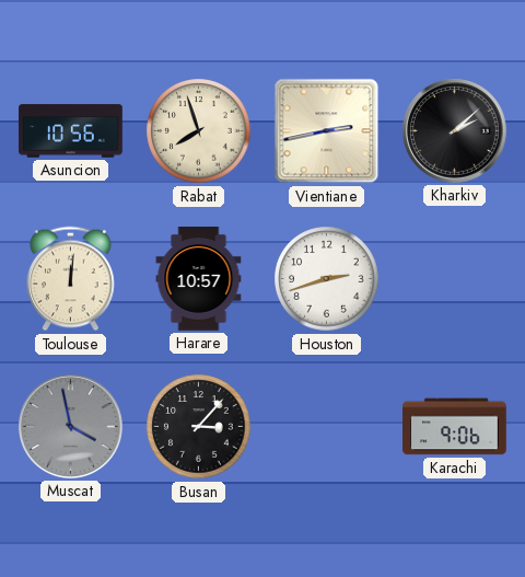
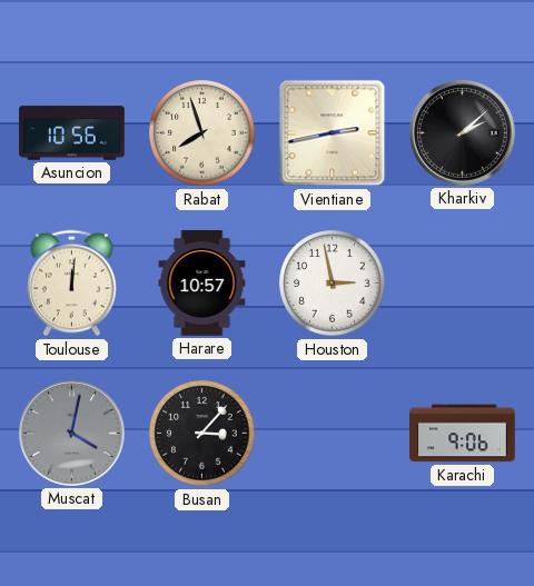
Houston: 2:42 -> 2:58
Muscat: 3:58 -> 4:02
